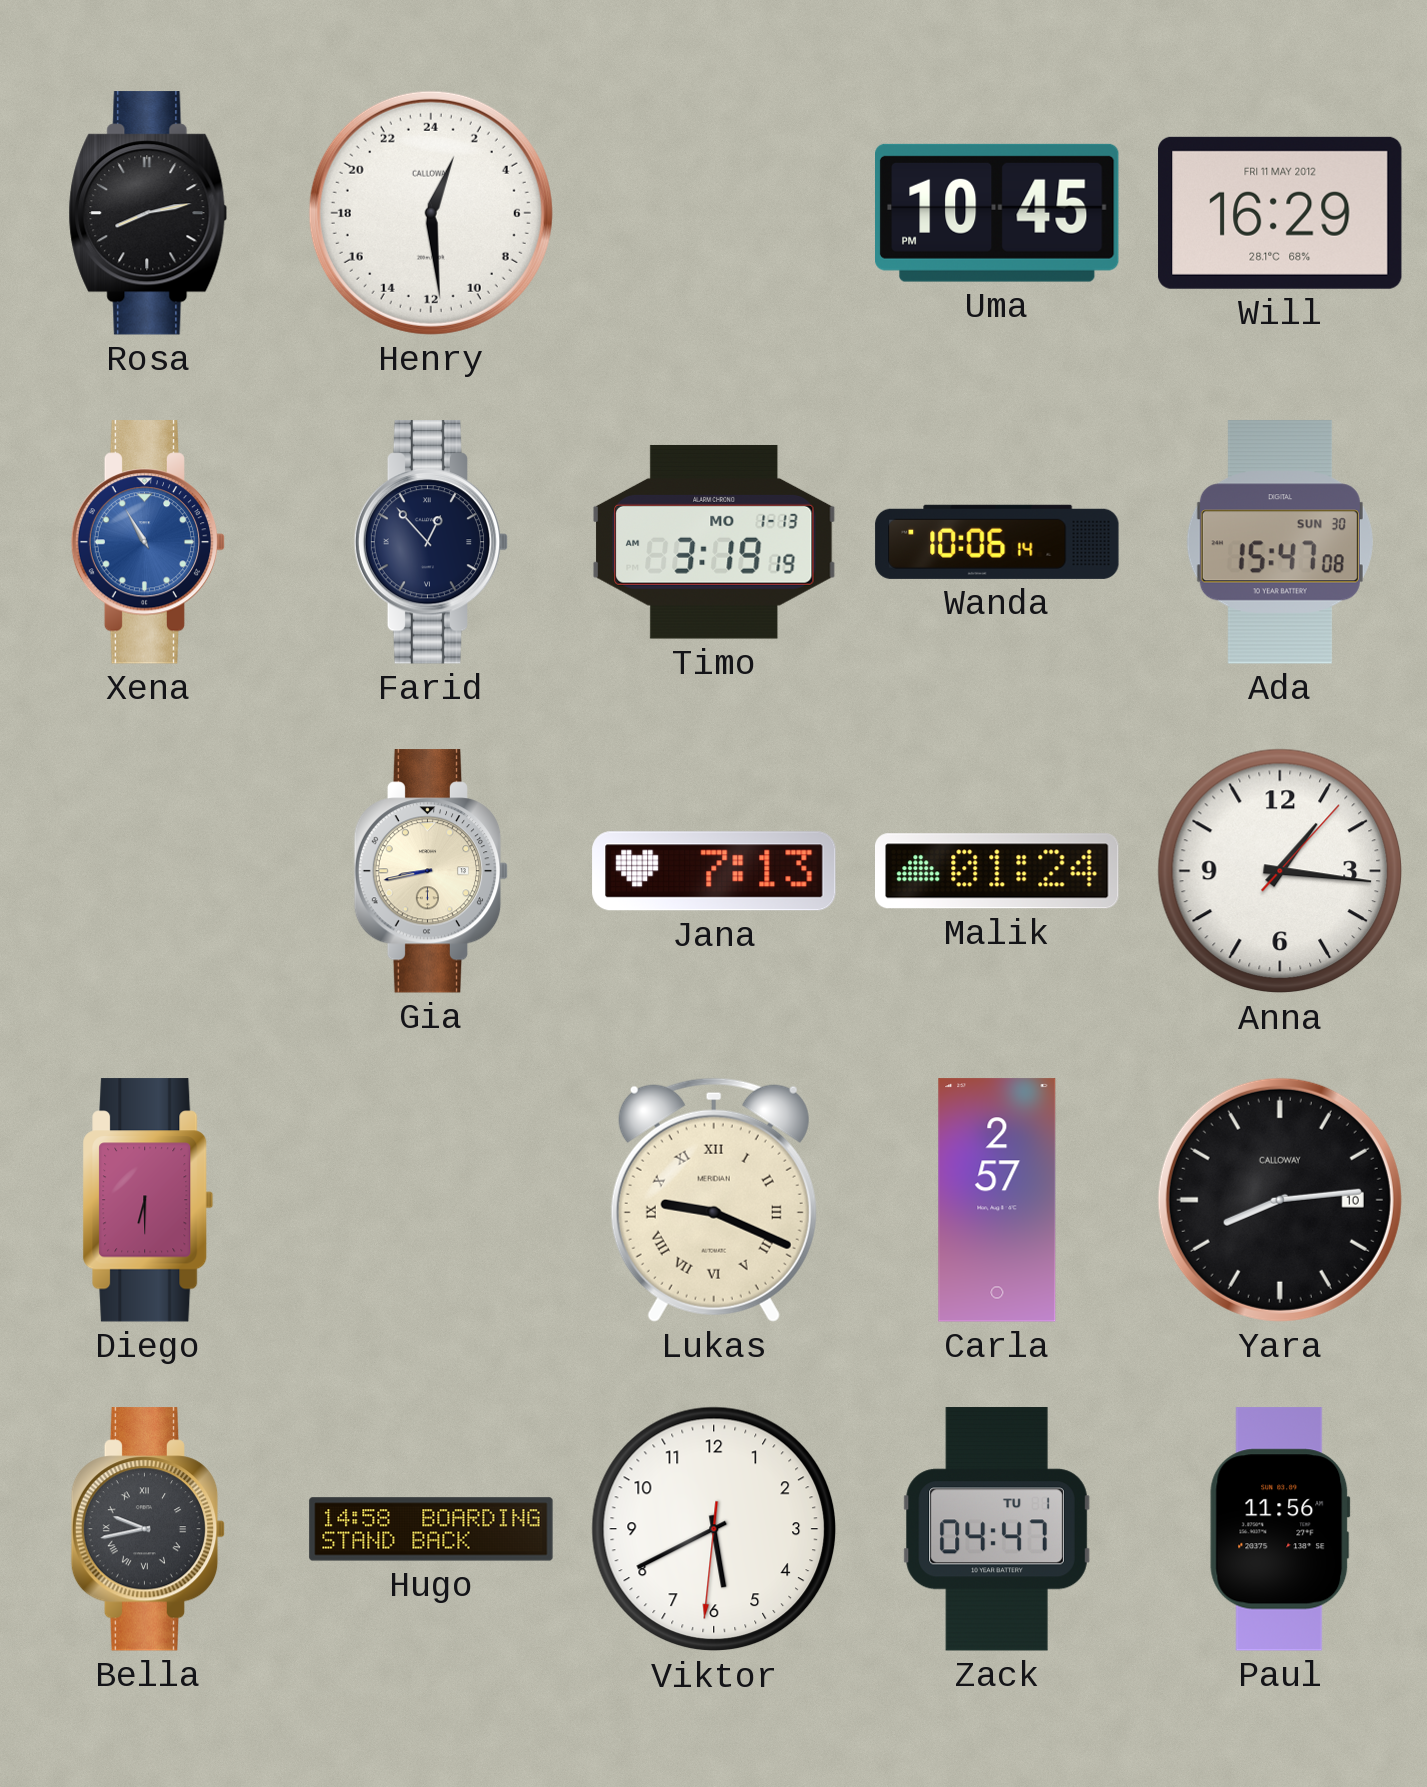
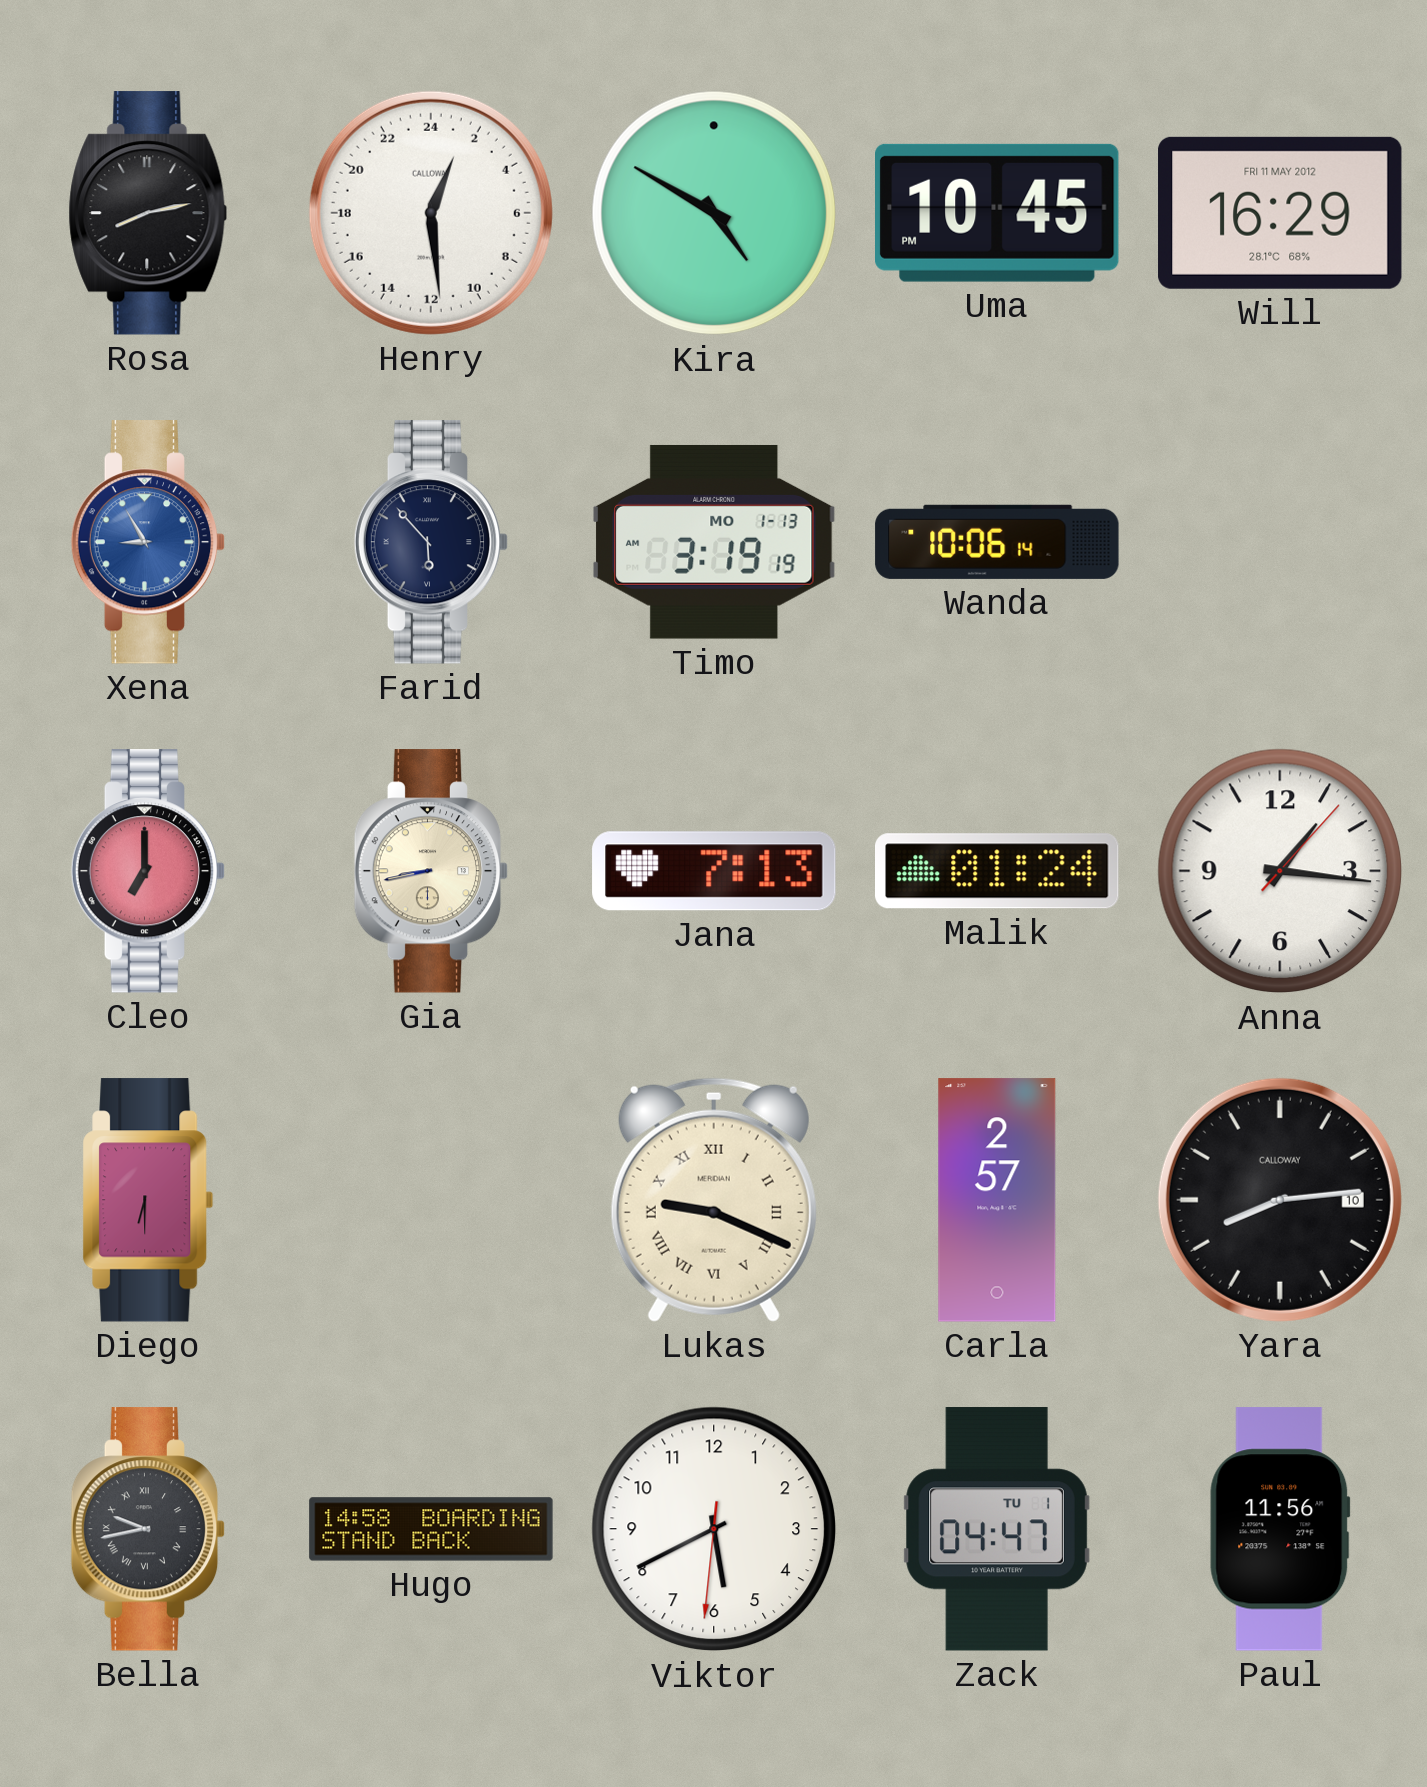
Kira: none -> 4:50
Xena: 10:55 -> 8:55
Farid: 12:53 -> 5:53
Ada: 15:47 -> none
Cleo: none -> 7:00
